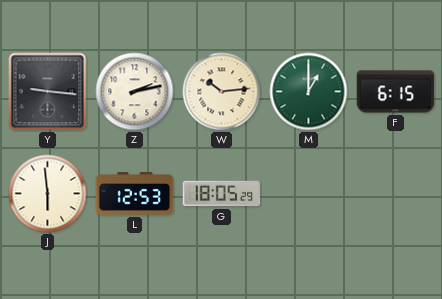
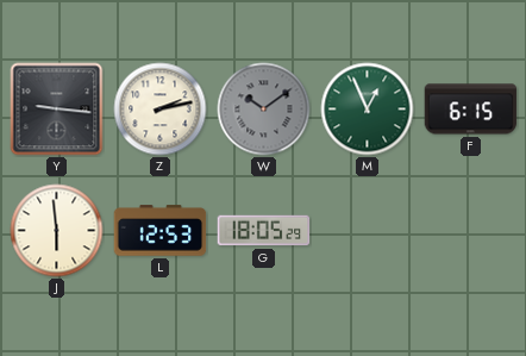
W: 10:14 -> 10:09
W dial: cream -> grey
M: 1:00 -> 12:56
